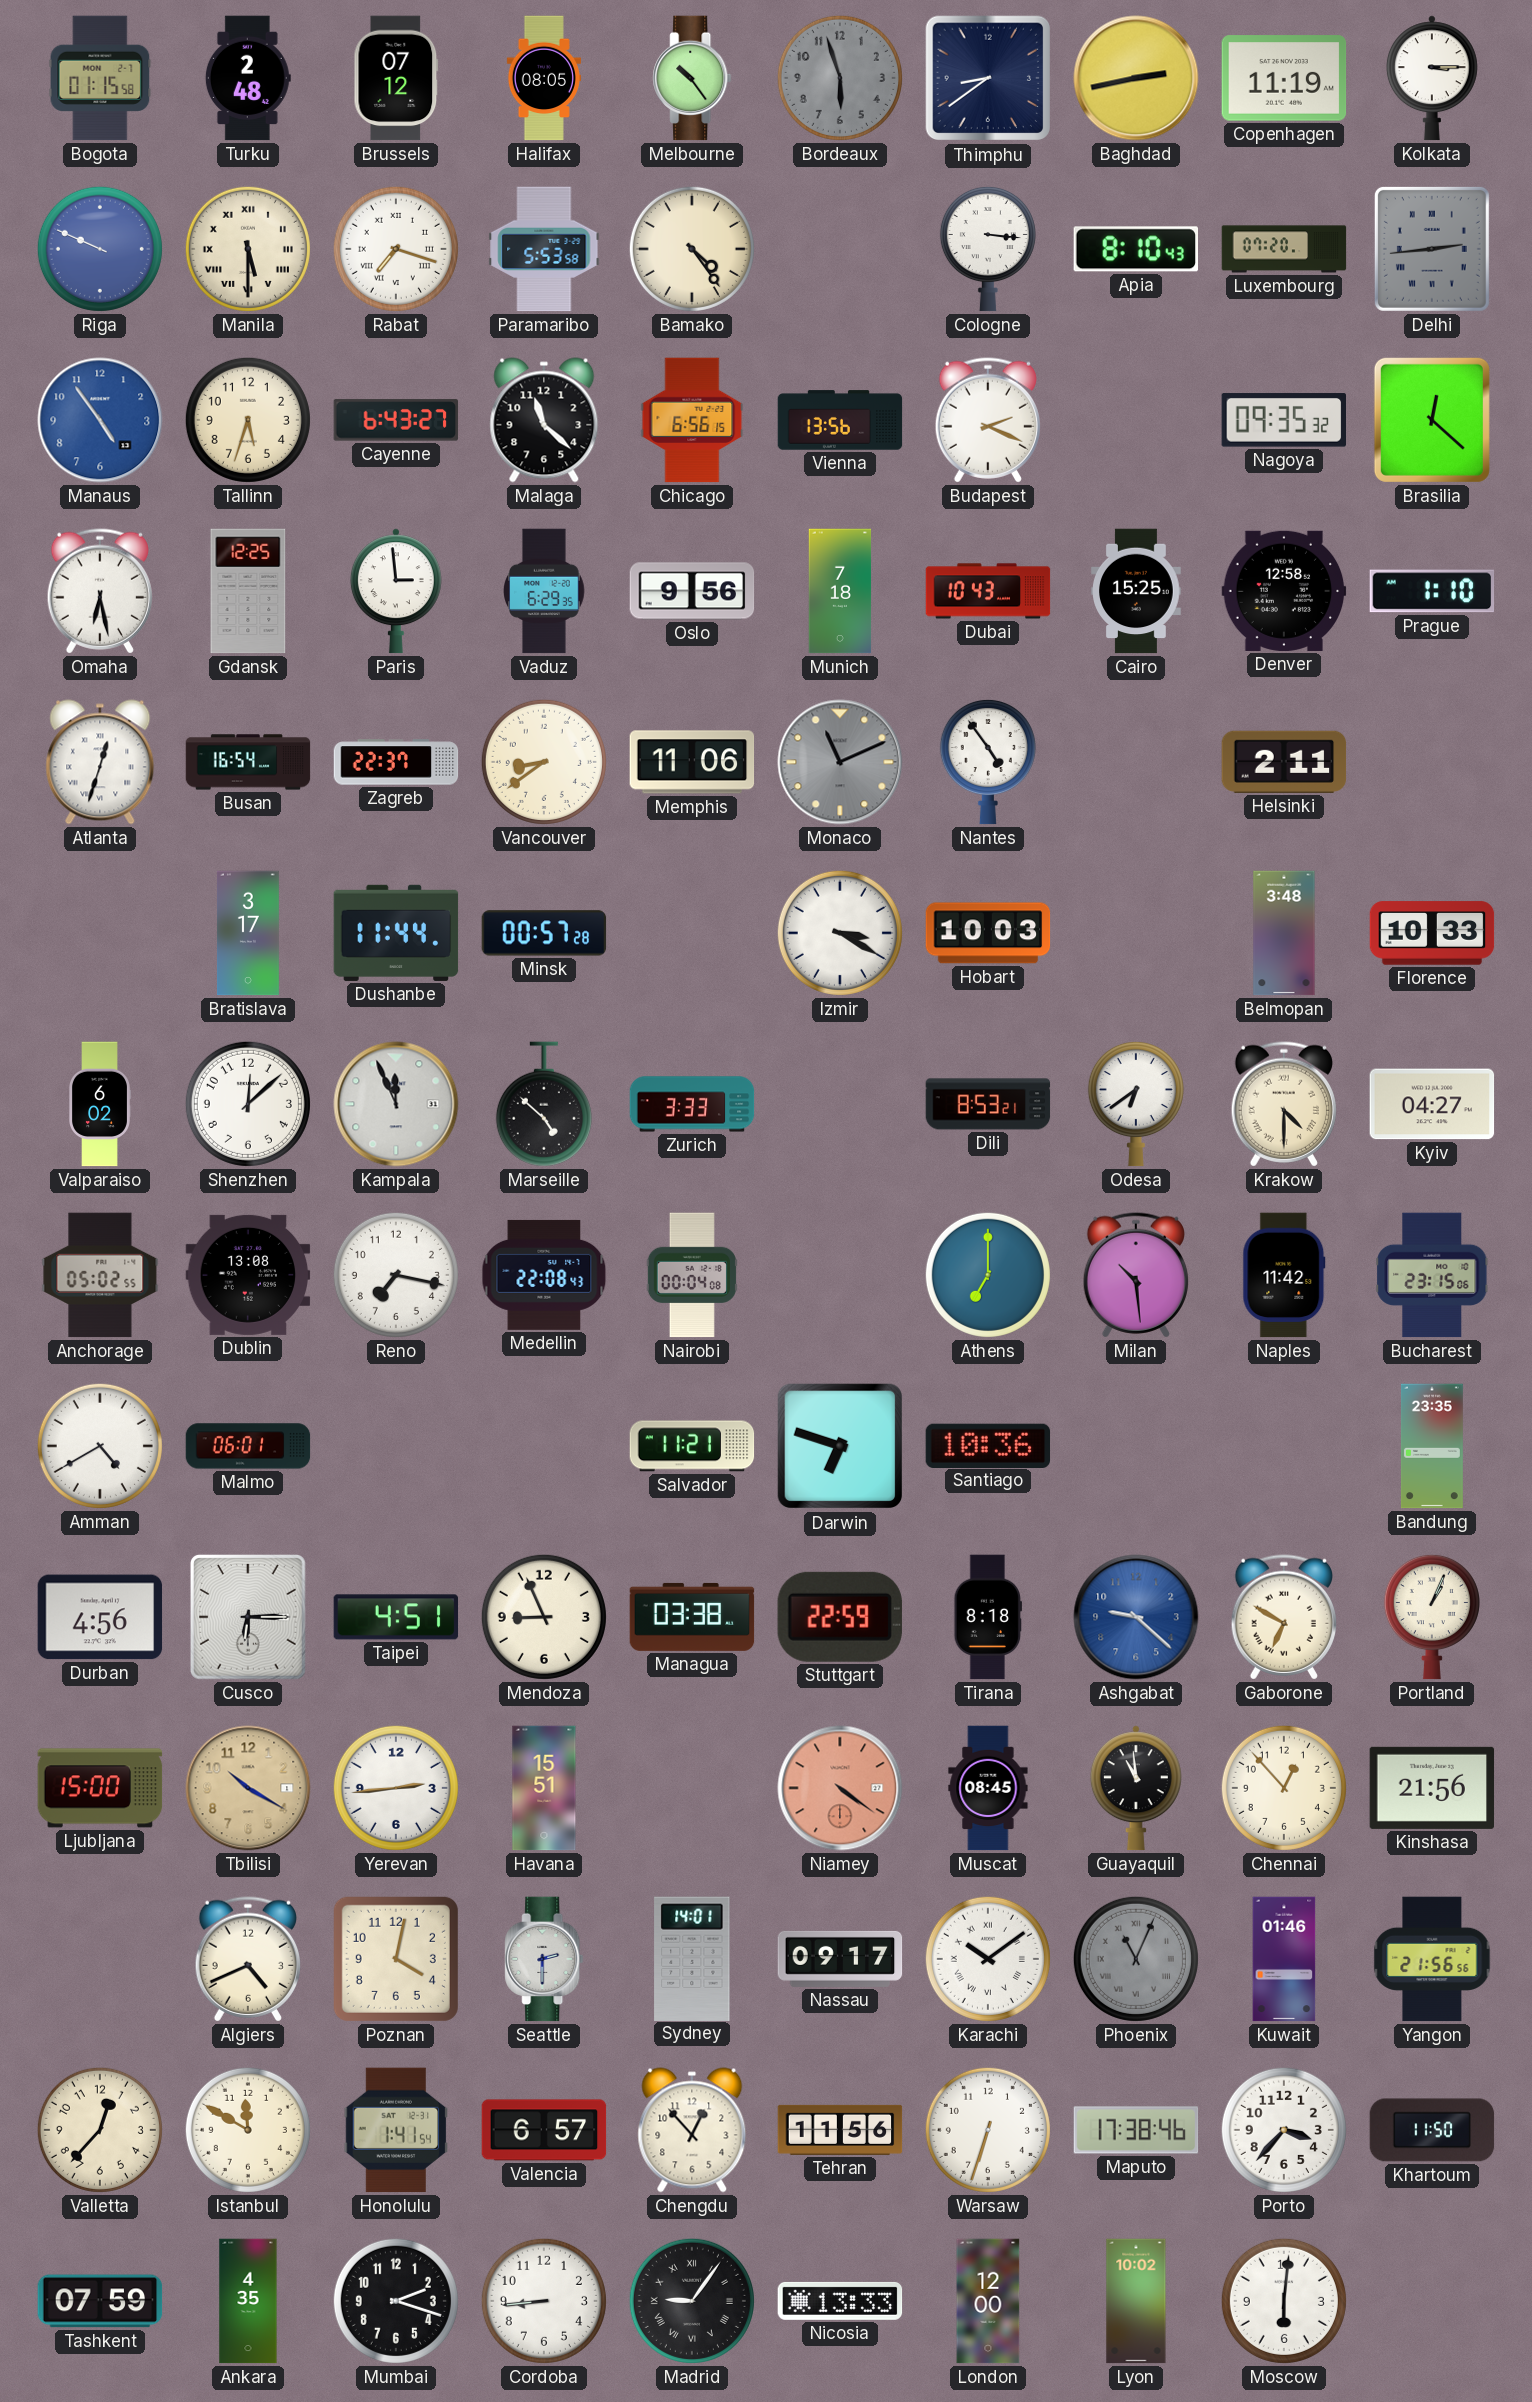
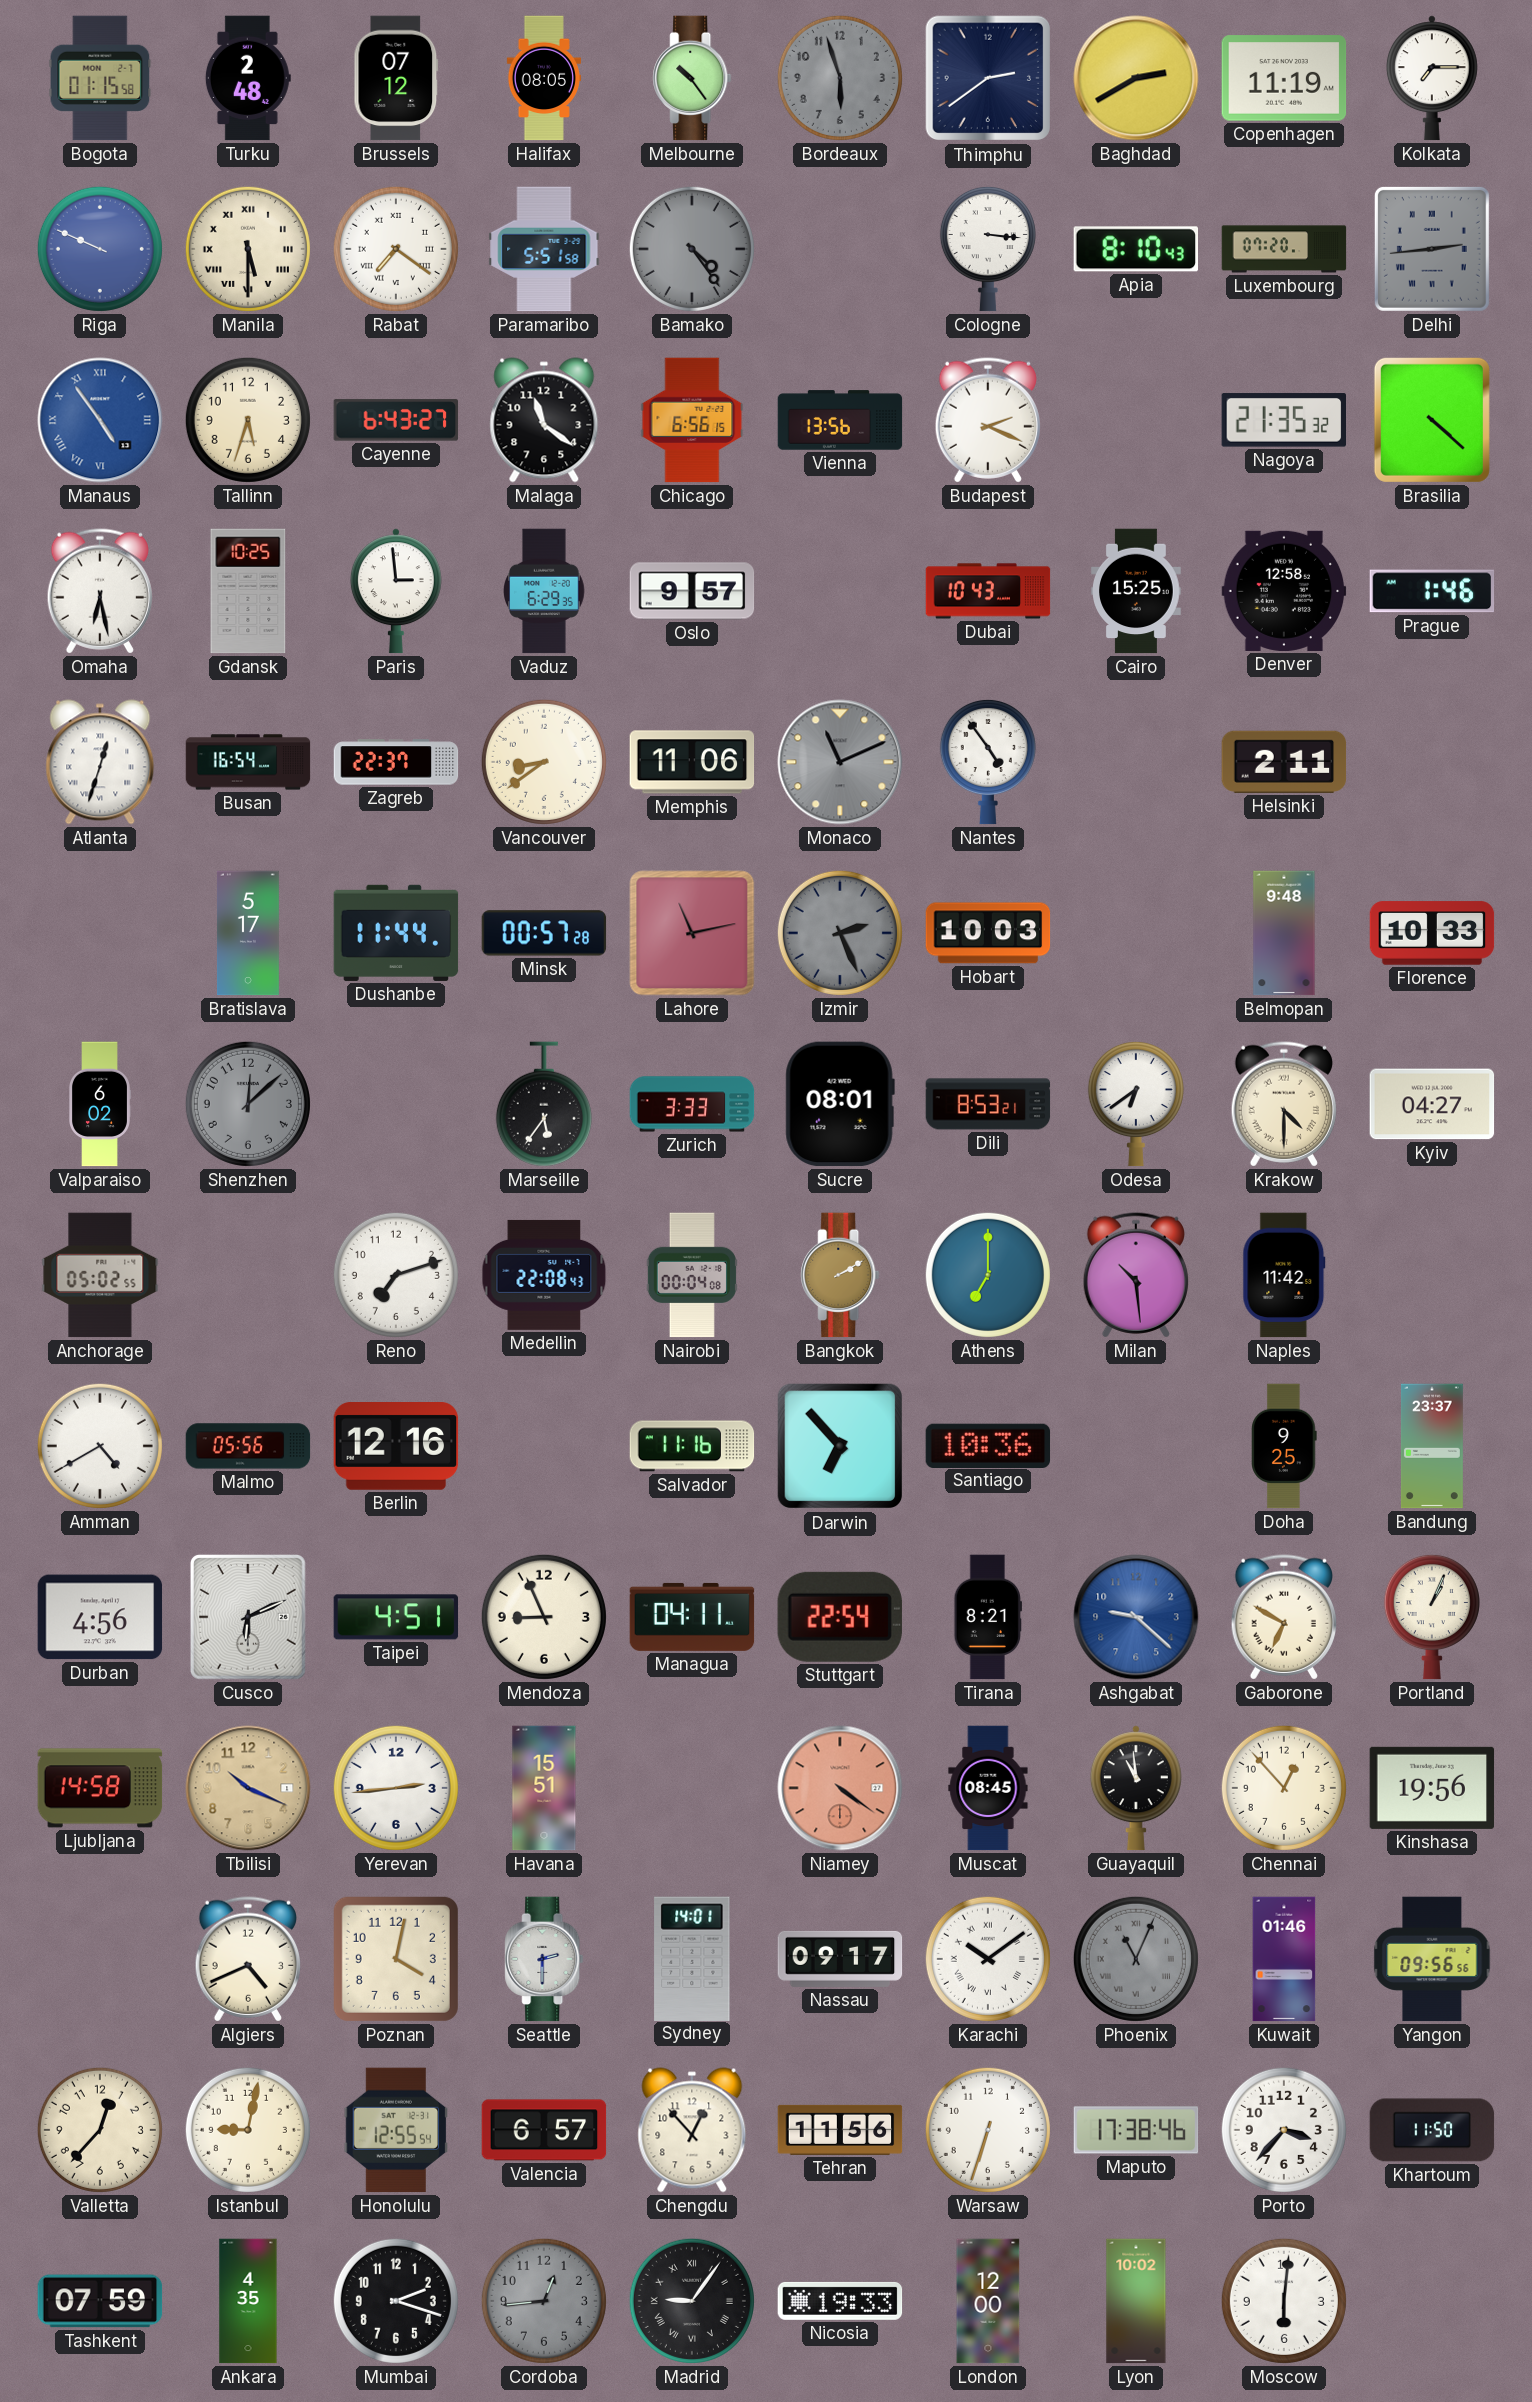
Thimphu: 8:39 -> 2:39
Baghdad: 2:43 -> 2:40
Kolkata: 3:15 -> 7:15
Rabat: 7:18 -> 7:21
Paramaribo: 5:53 -> 5:51
Bamako dial: cream -> grey
Manaus numerals: Arabic -> Roman
Malaga: 11:22 -> 11:21
Nagoya: 09:35 -> 21:35
Brasilia: 12:22 -> 4:22
Gdansk: 12:25 -> 10:25
Oslo: 9:56 -> 9:57
Munich: 7:18 -> none
Prague: 1:10 -> 1:46
Bratislava: 3:17 -> 5:17
Lahore: none -> 11:13
Izmir: 3:20 -> 2:26
Izmir dial: white -> grey
Belmopan: 3:48 -> 9:48
Shenzhen dial: white -> grey
Kampala: 11:56 -> none
Marseille: 4:52 -> 5:36
Sucre: none -> 08:01
Dublin: 13:08 -> none
Reno: 7:17 -> 7:12
Bangkok: none -> 2:10
Bucharest: 23:15 -> none
Malmo: 06:01 -> 05:56
Berlin: none -> 12:16
Salvador: 11:21 -> 11:16
Darwin: 6:48 -> 6:53
Doha: none -> 9:25
Bandung: 23:35 -> 23:37
Cusco: 6:15 -> 6:11
Managua: 03:38 -> 04:11
Stuttgart: 22:59 -> 22:54
Tirana: 8:18 -> 8:21
Ljubljana: 15:00 -> 14:58
Tbilisi: 10:20 -> 10:19
Kinshasa: 21:56 -> 19:56
Yangon: 21:56 -> 09:56
Istanbul: 11:50 -> 9:02
Honolulu: 1:41 -> 12:55
Cordoba: 8:44 -> 12:44
Cordoba dial: white -> grey
Nicosia: 13:33 -> 19:33
